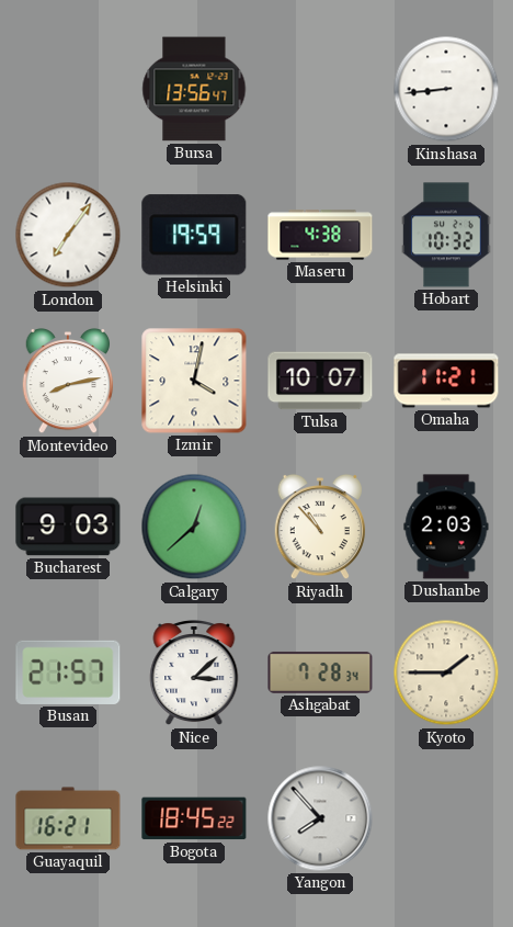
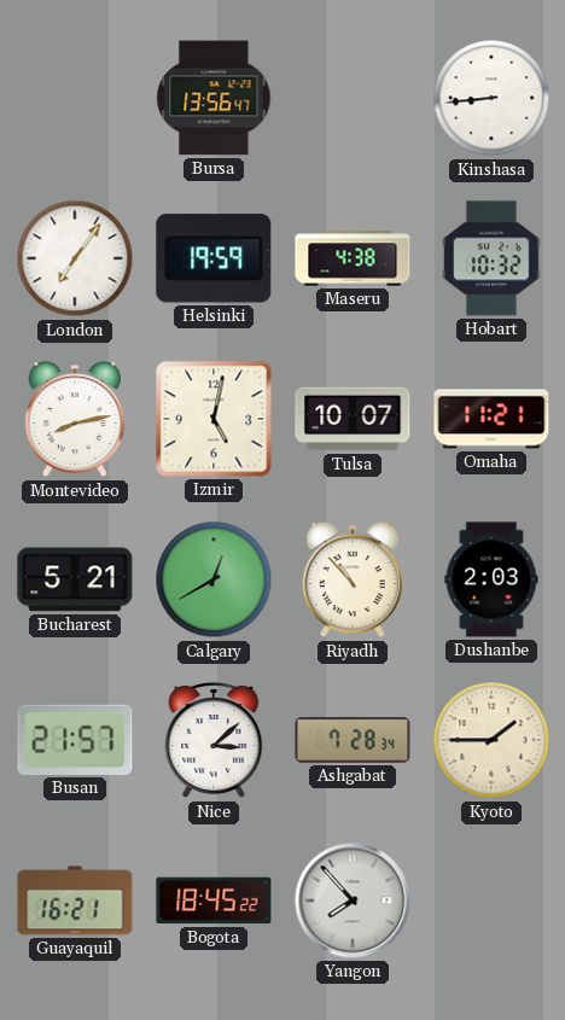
Izmir: 4:02 -> 5:02
Bucharest: 9:03 -> 5:21
Calgary: 12:38 -> 12:40
